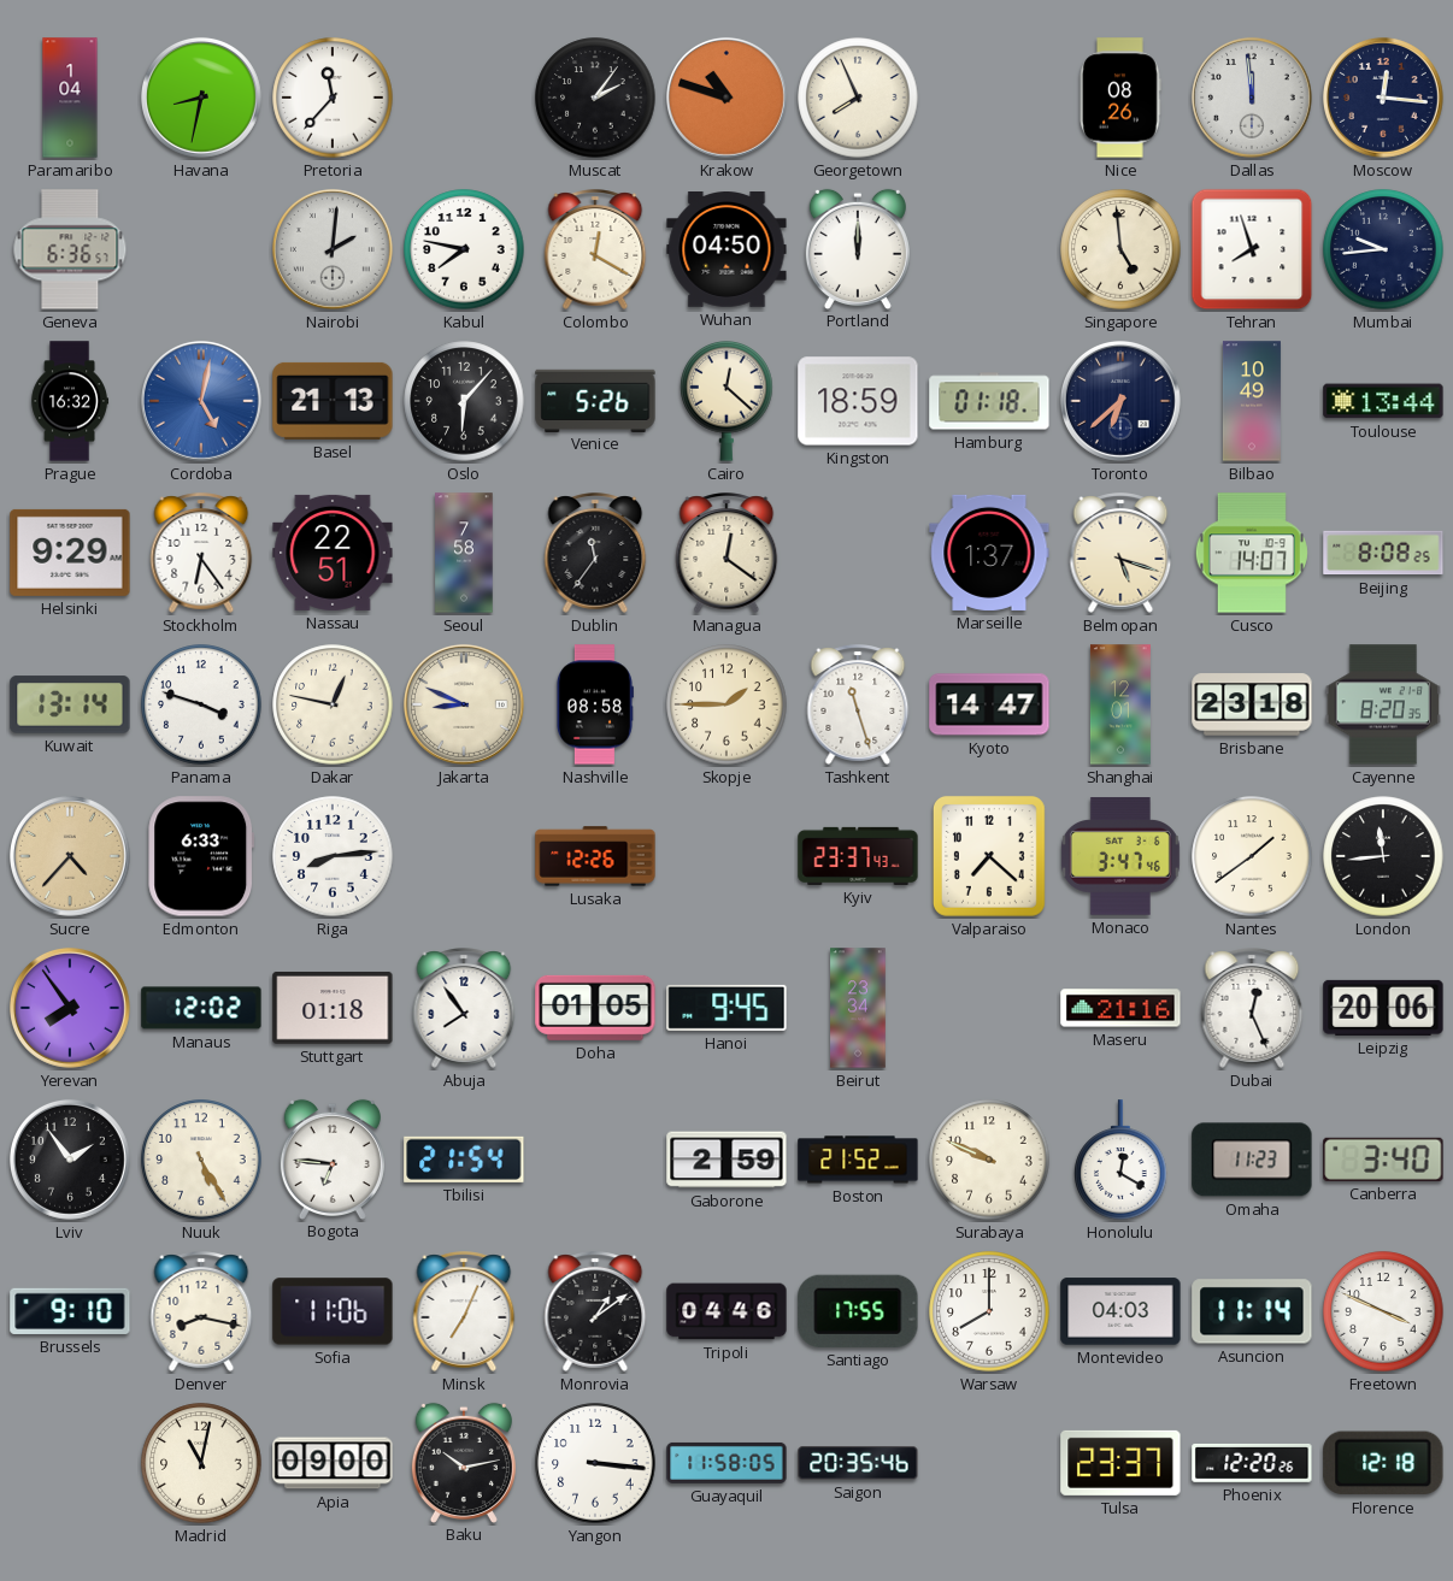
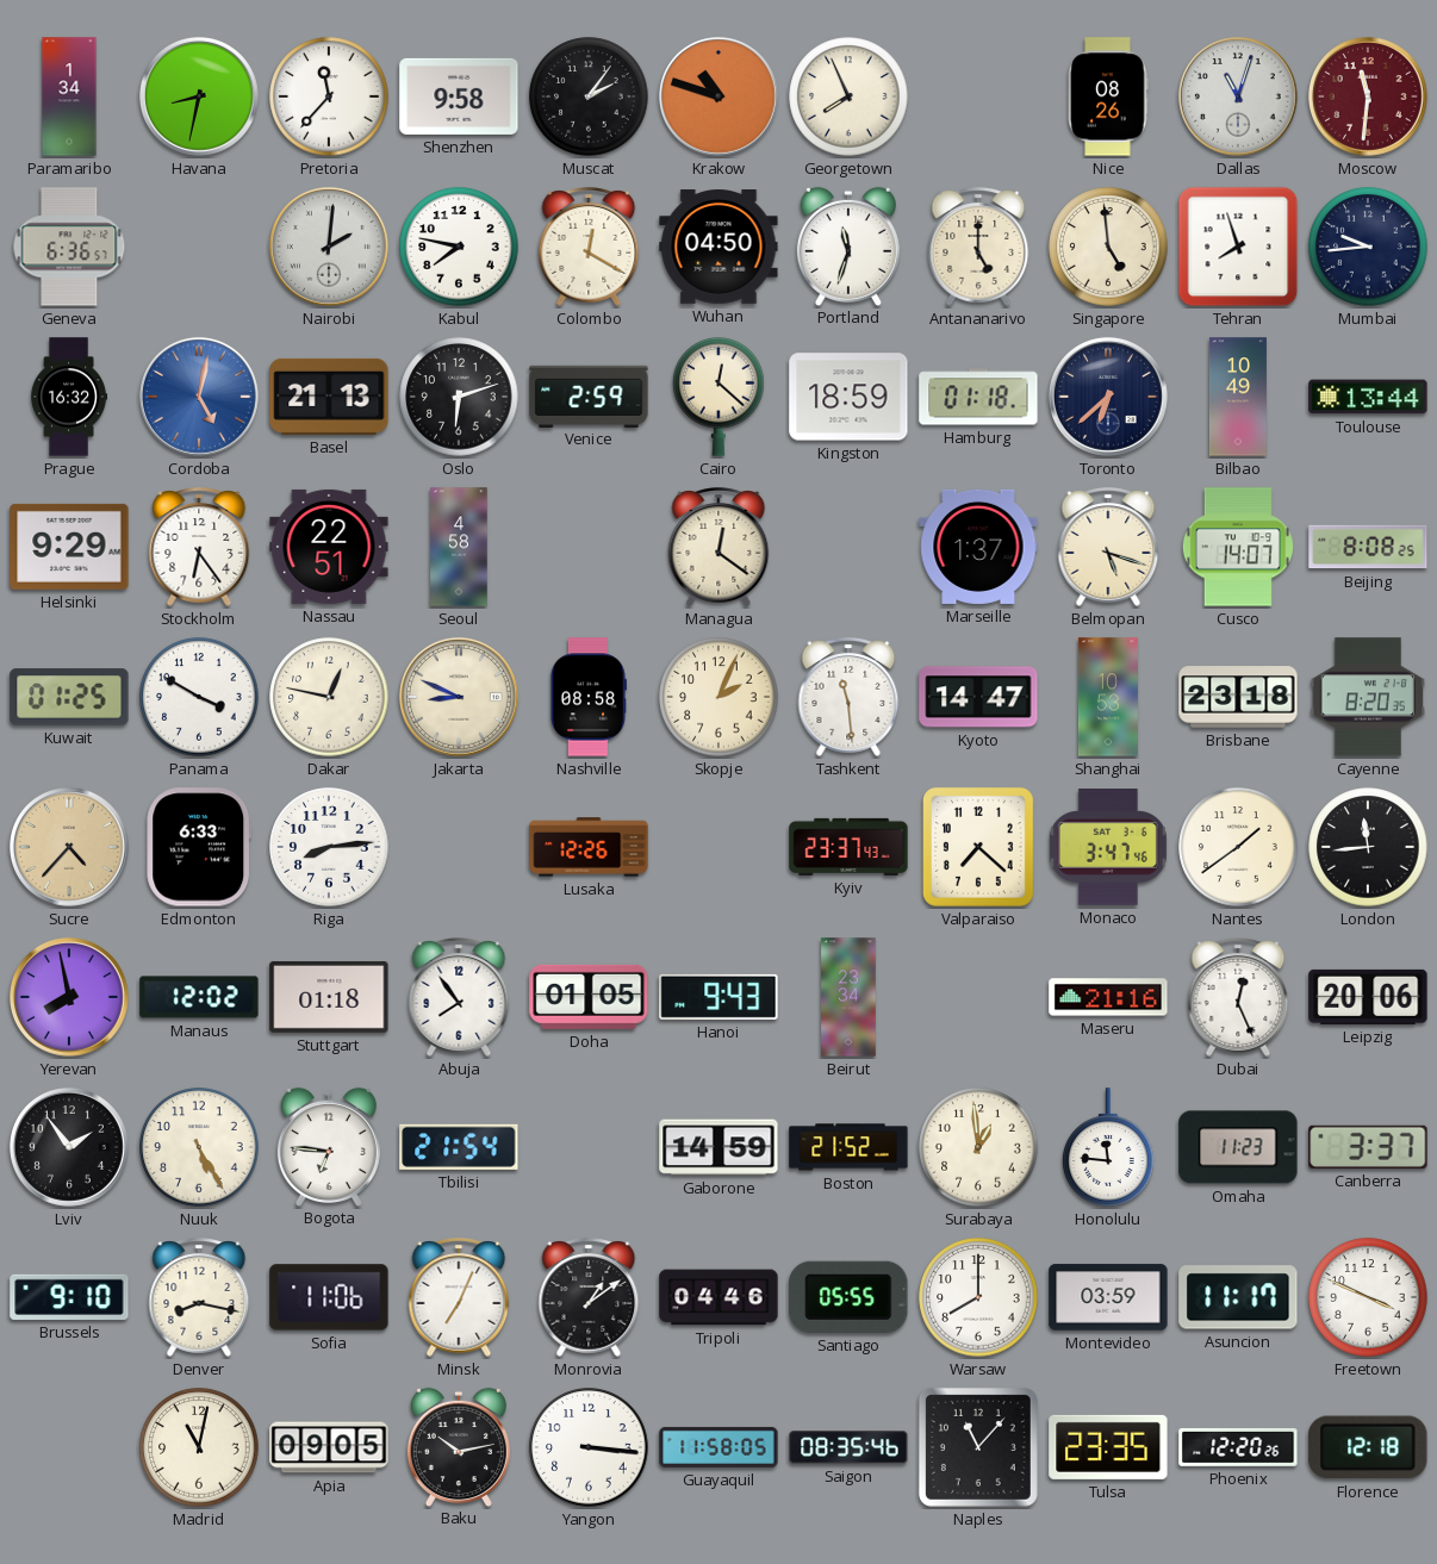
Paramaribo: 1:04 -> 1:34
Shenzhen: none -> 9:58
Dallas: 11:59 -> 11:03
Moscow: 12:16 -> 11:31
Moscow dial: navy -> burgundy
Portland: 12:00 -> 11:33
Antananarivo: none -> 5:00
Oslo: 6:07 -> 6:12
Venice: 5:26 -> 2:59
Seoul: 7:58 -> 4:58
Dublin: 11:36 -> none
Kuwait: 13:14 -> 01:25
Panama: 3:48 -> 3:50
Skopje: 1:45 -> 2:04
Tashkent: 11:27 -> 11:29
Shanghai: 12:01 -> 10:53
Yerevan: 7:54 -> 7:58
Hanoi: 9:45 -> 9:43
Gaborone: 2:59 -> 14:59
Surabaya: 9:49 -> 12:59
Honolulu: 12:20 -> 11:46
Canberra: 3:40 -> 3:37
Santiago: 17:55 -> 05:55
Montevideo: 04:03 -> 03:59
Asuncion: 11:14 -> 11:17
Apia: 09:00 -> 09:05
Saigon: 20:35 -> 08:35
Naples: none -> 11:07
Tulsa: 23:37 -> 23:35
